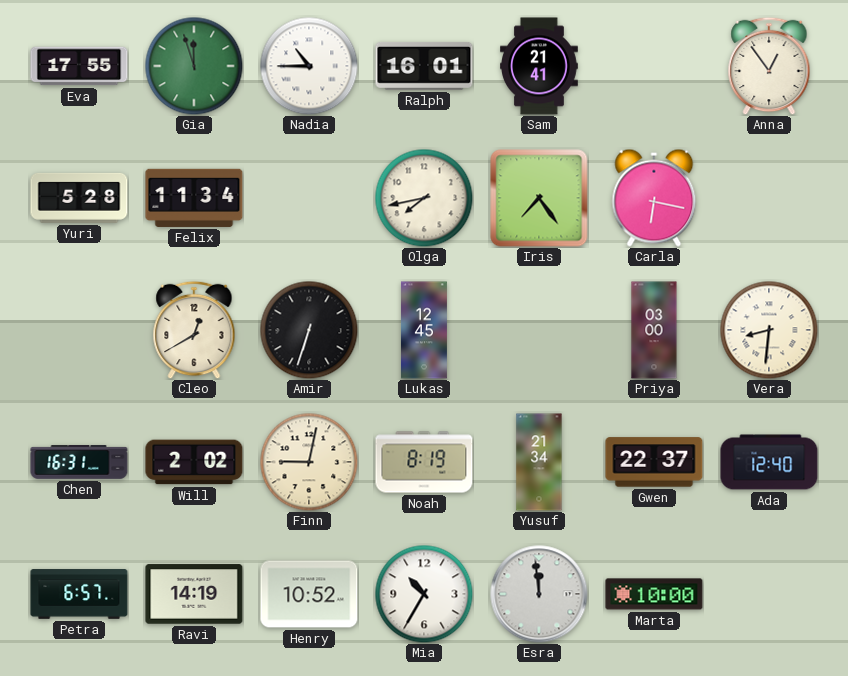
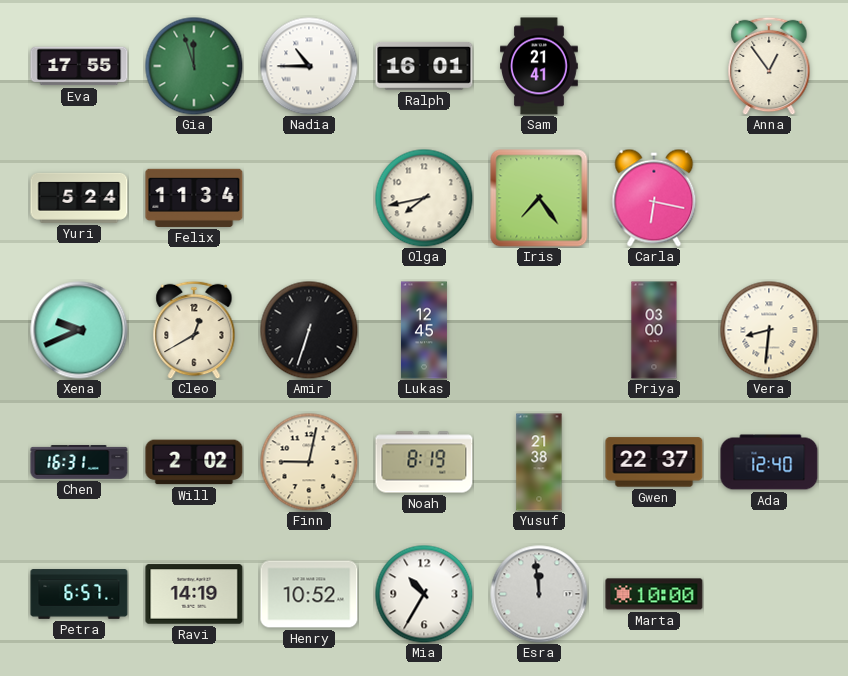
Yuri: 5:28 -> 5:24
Xena: none -> 9:41
Yusuf: 21:34 -> 21:38
